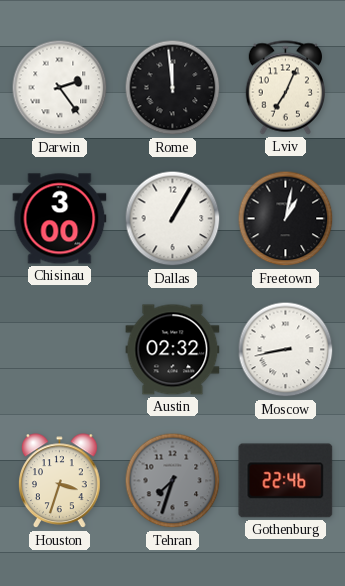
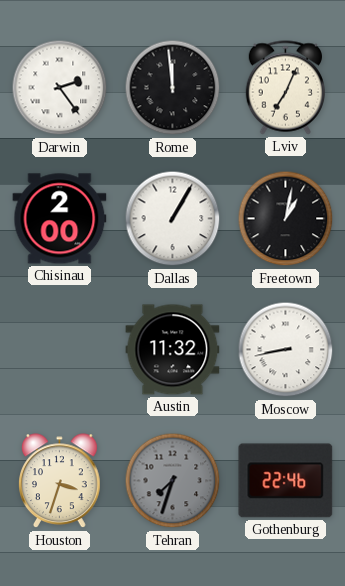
Chisinau: 3:00 -> 2:00
Austin: 02:32 -> 11:32
